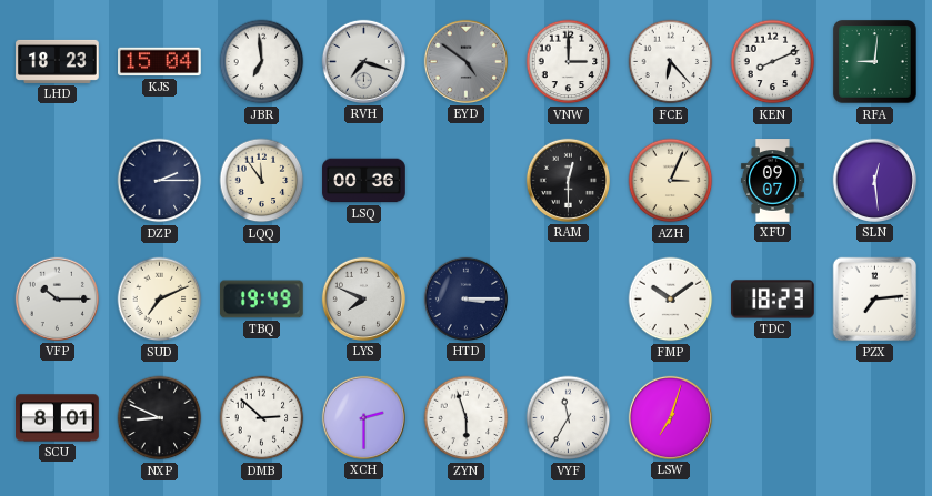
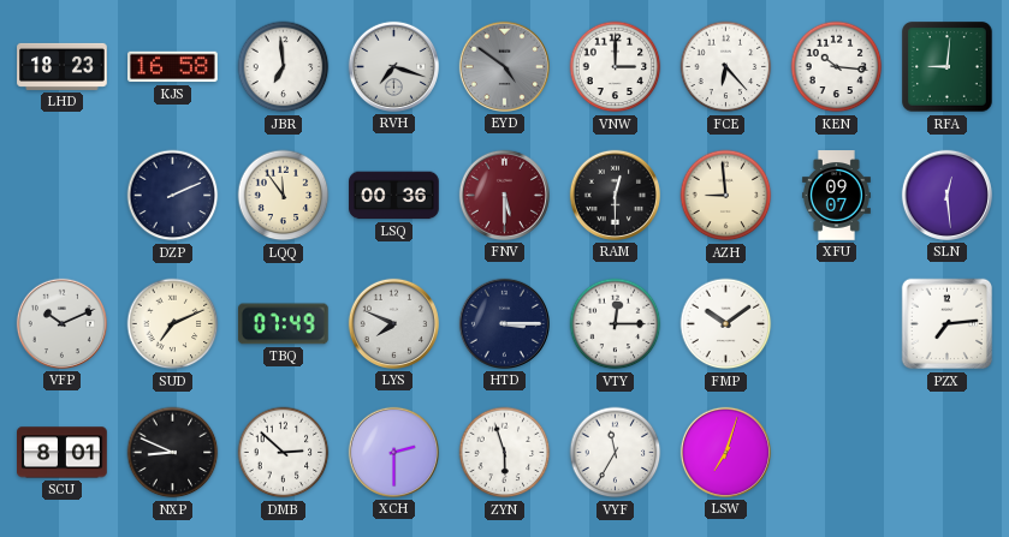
KJS: 15:04 -> 16:58
KEN: 8:11 -> 10:16
DZP: 2:15 -> 2:11
FNV: none -> 5:30
AZH: 3:04 -> 8:59
VFP: 10:15 -> 10:11
TBQ: 19:49 -> 07:49
VTY: none -> 12:15
TDC: 18:23 -> none
